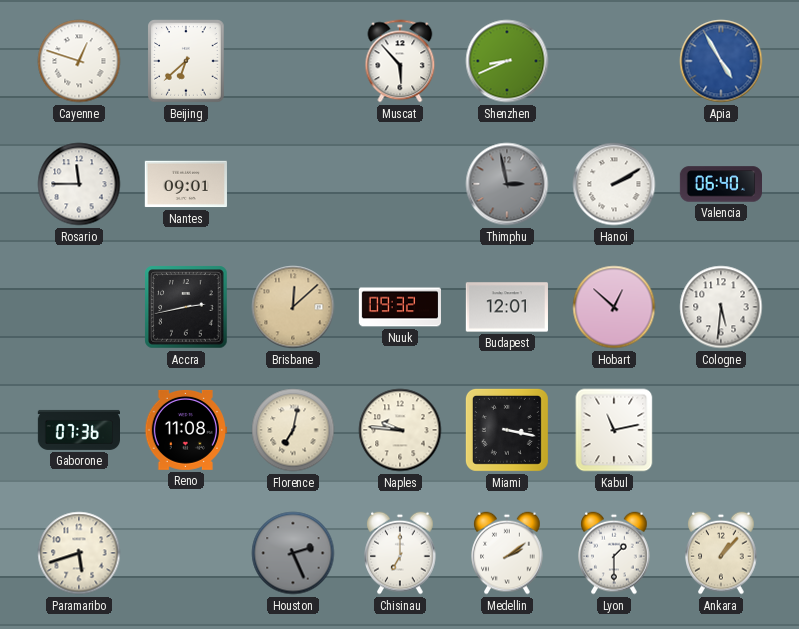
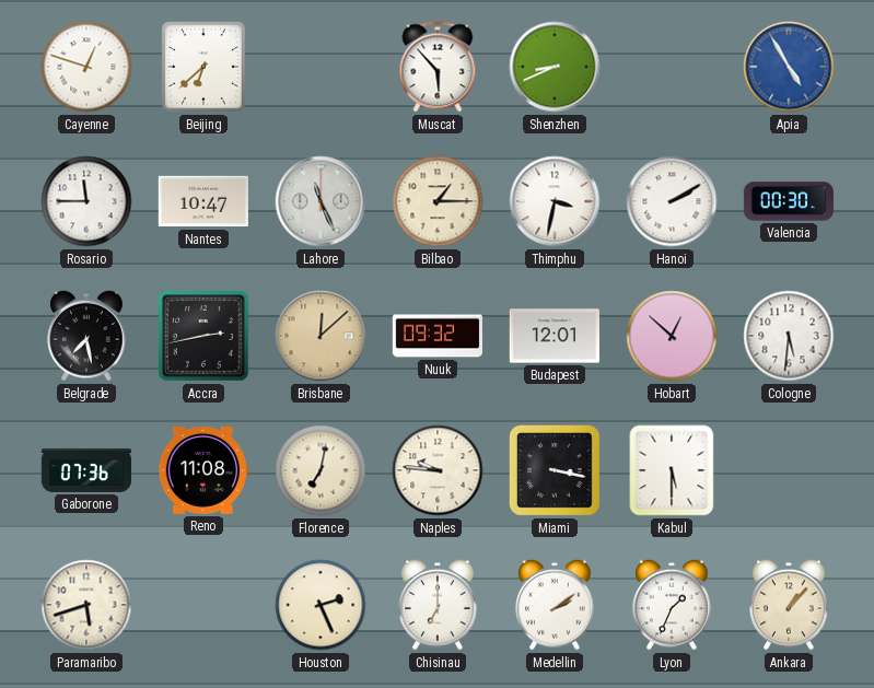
Nantes: 09:01 -> 10:47
Lahore: none -> 11:26
Bilbao: none -> 1:15
Thimphu: 2:58 -> 3:32
Thimphu dial: grey -> white
Valencia: 06:40 -> 00:30
Belgrade: none -> 7:28
Kabul: 11:13 -> 5:30
Houston dial: grey -> cream
Lyon: 1:30 -> 1:34
